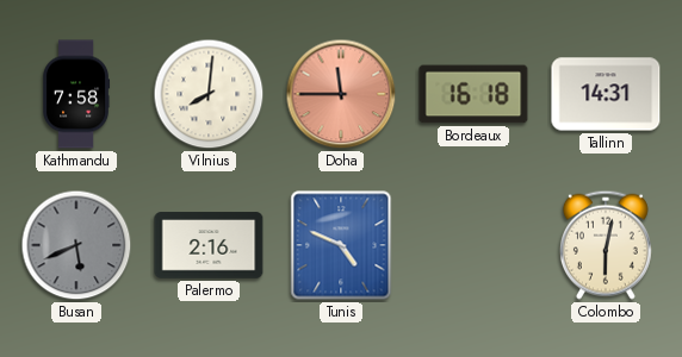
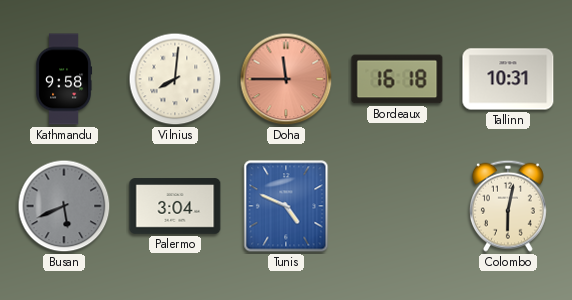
Kathmandu: 7:58 -> 9:58
Tallinn: 14:31 -> 10:31
Palermo: 2:16 -> 3:04
